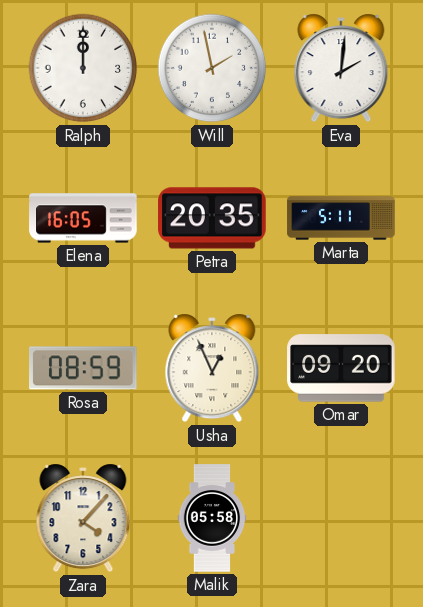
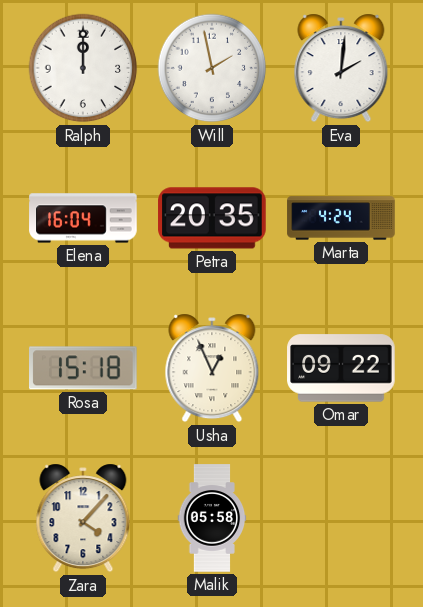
Elena: 16:05 -> 16:04
Marta: 5:11 -> 4:24
Rosa: 08:59 -> 15:18
Omar: 09:20 -> 09:22
